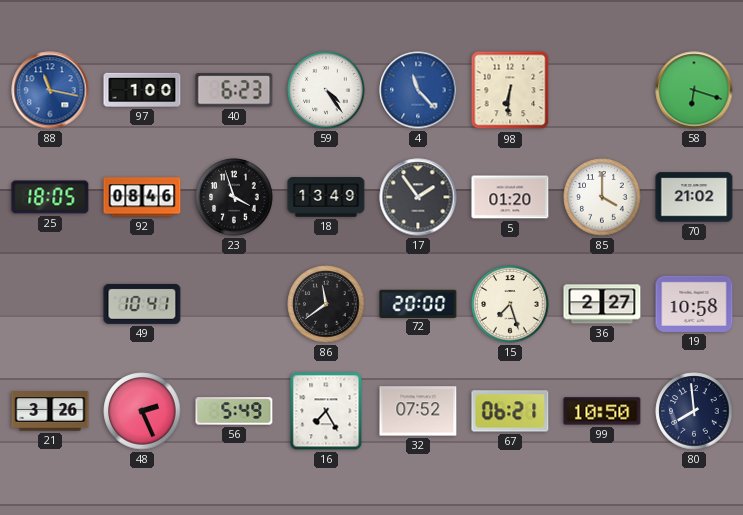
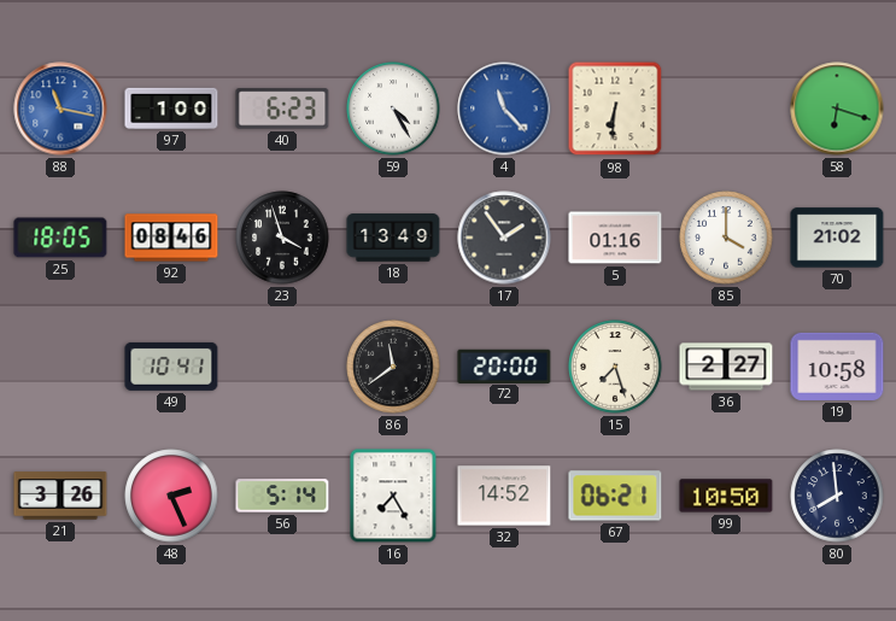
59: 4:24 -> 4:25
5: 01:20 -> 01:16
56: 5:49 -> 5:14
32: 07:52 -> 14:52
